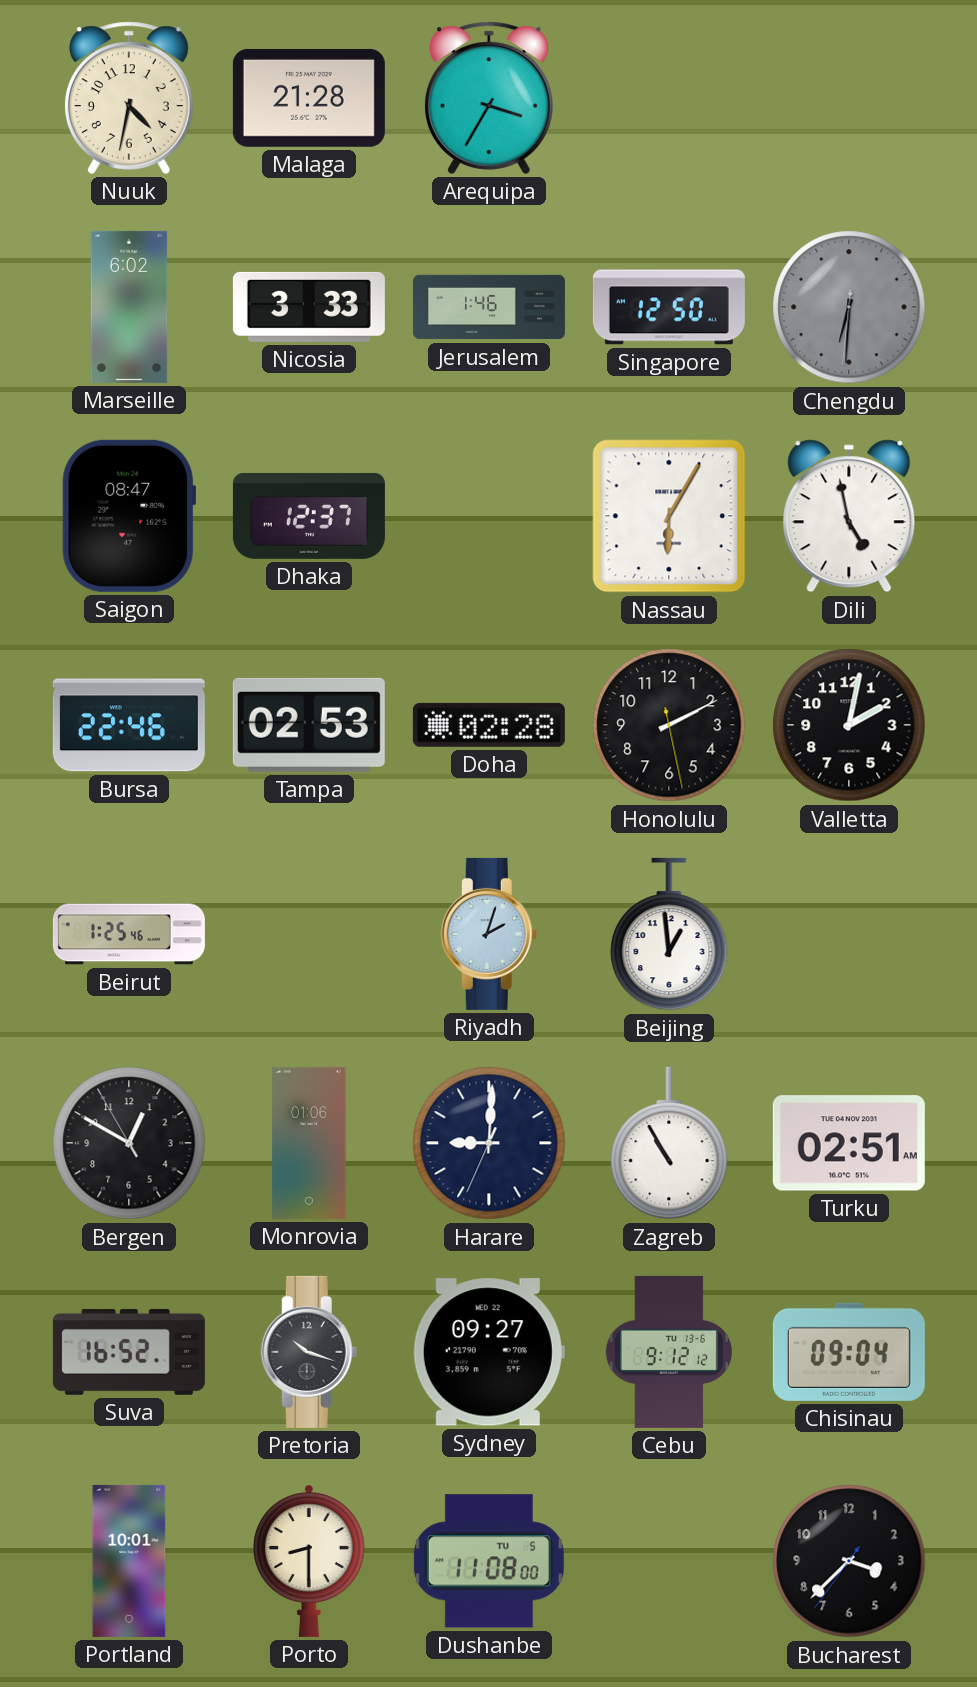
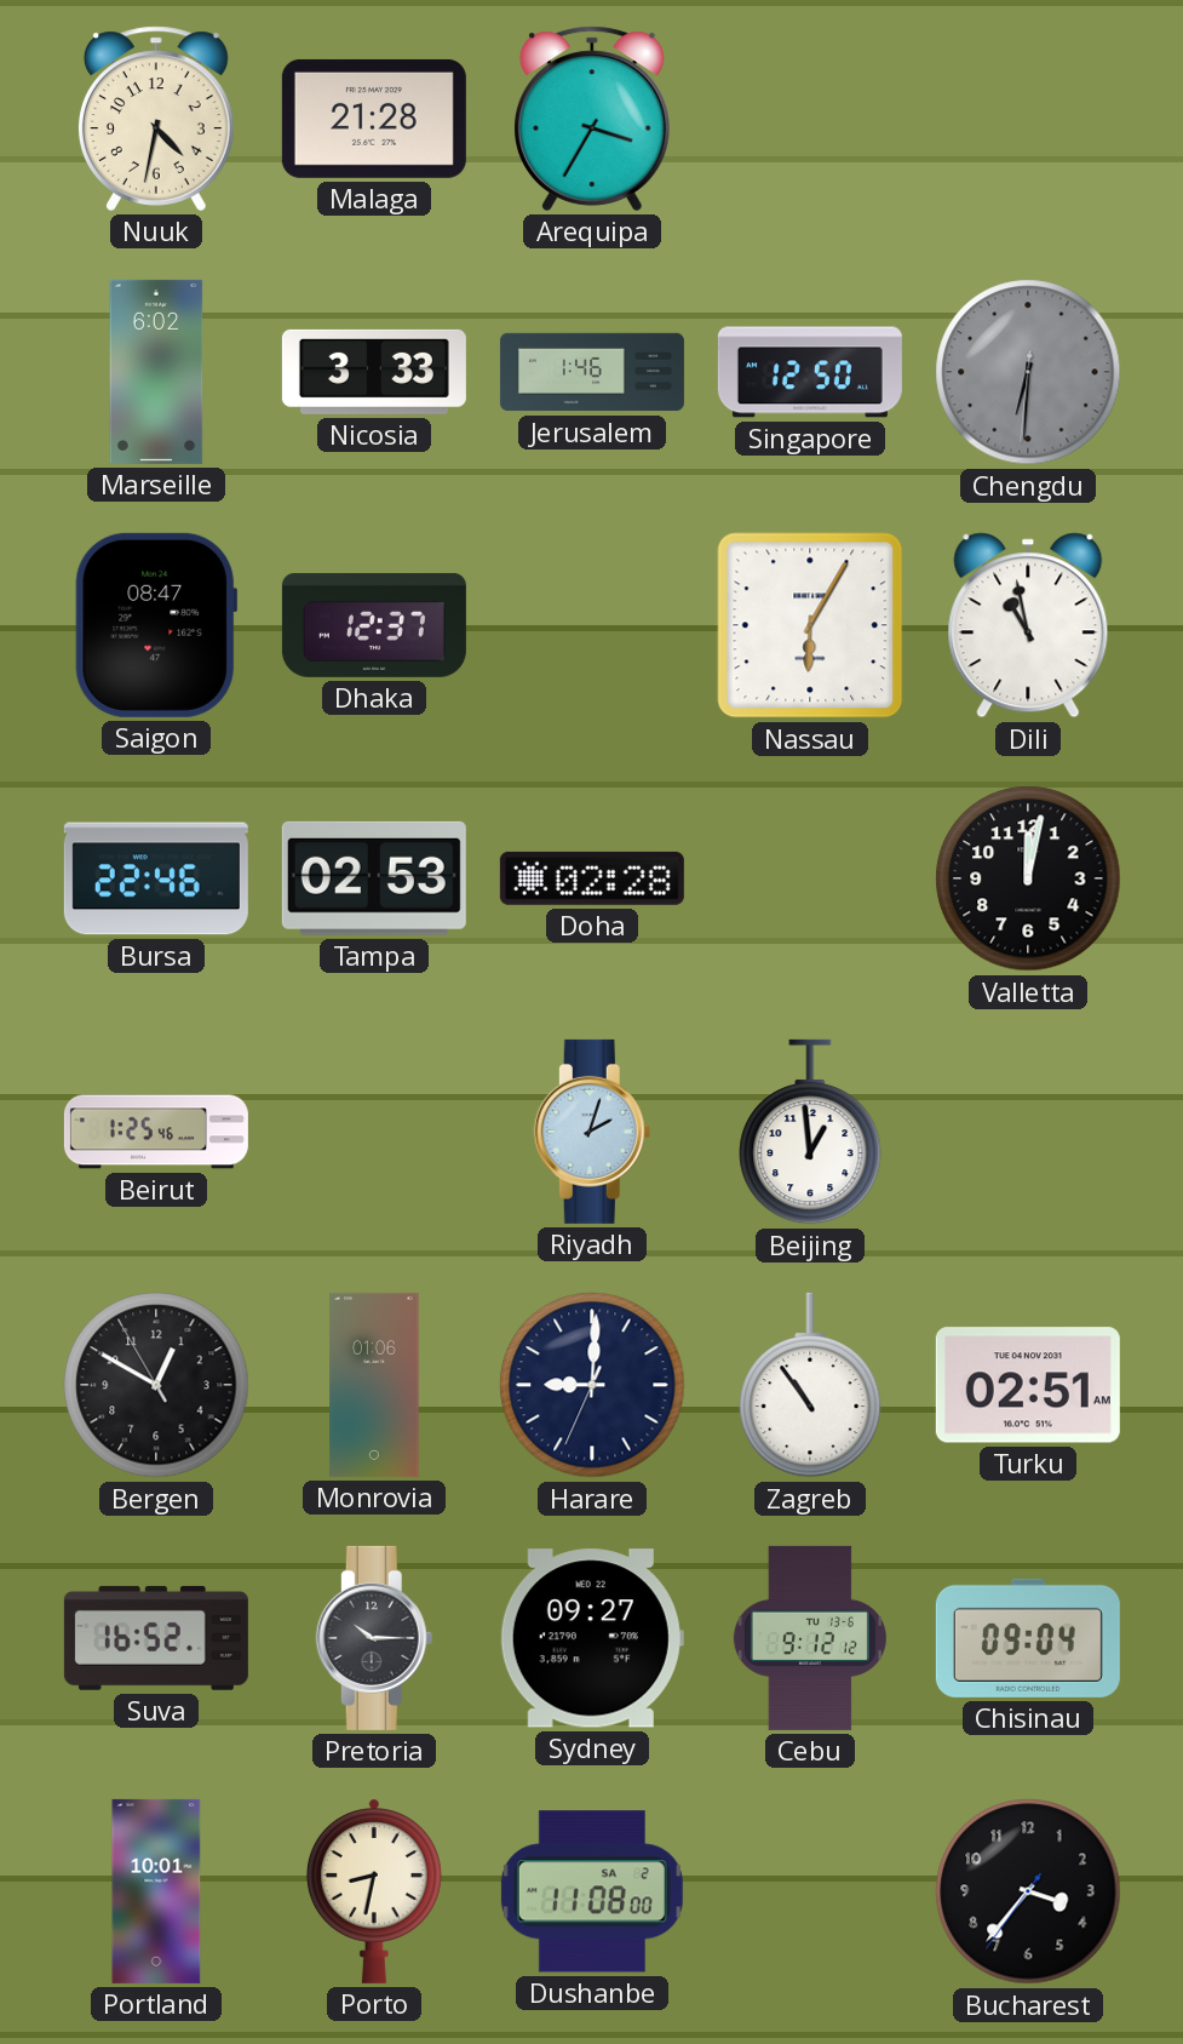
Dili: 4:58 -> 10:58
Honolulu: 2:10 -> none
Valletta: 2:02 -> 12:02
Zagreb: 10:55 -> 10:54
Pretoria: 10:18 -> 10:15
Porto: 8:30 -> 8:32
Dushanbe date: TU 5 -> SA 2
Bucharest: 3:37 -> 3:36
